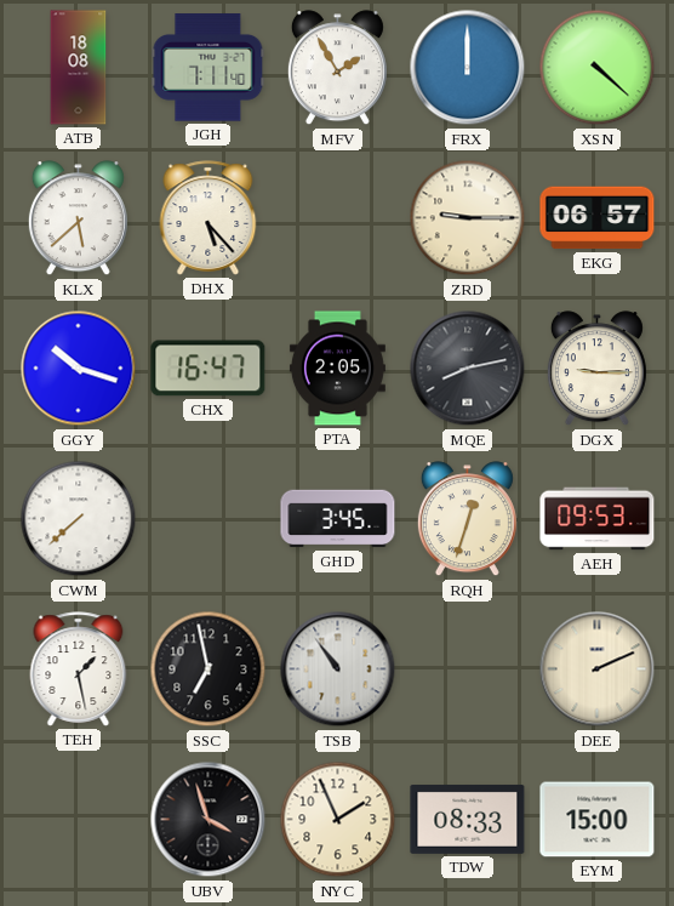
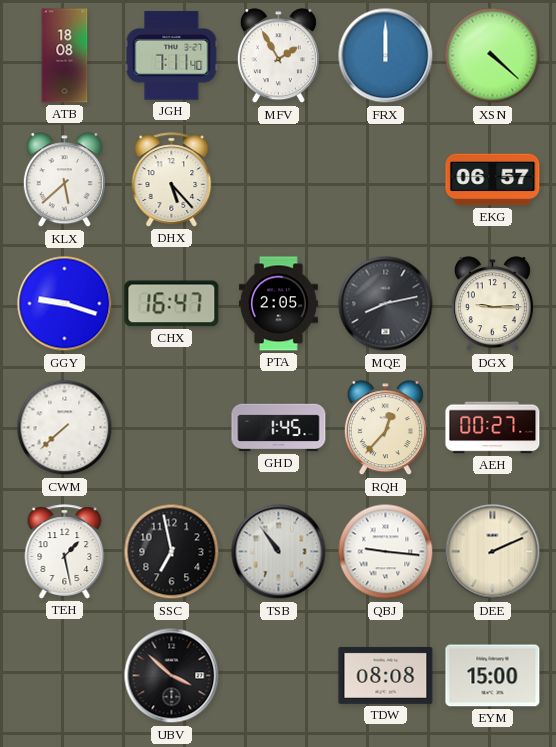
ZRD: 9:15 -> none
GGY: 10:18 -> 9:18
GHD: 3:45 -> 1:45
RQH: 12:33 -> 12:37
AEH: 09:53 -> 00:27
QBJ: none -> 9:16
UBV: 3:57 -> 3:52
NYC: 1:56 -> none
TDW: 08:33 -> 08:08
